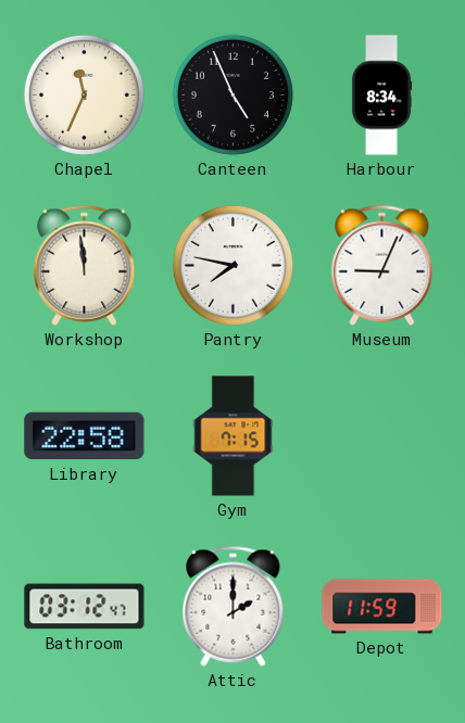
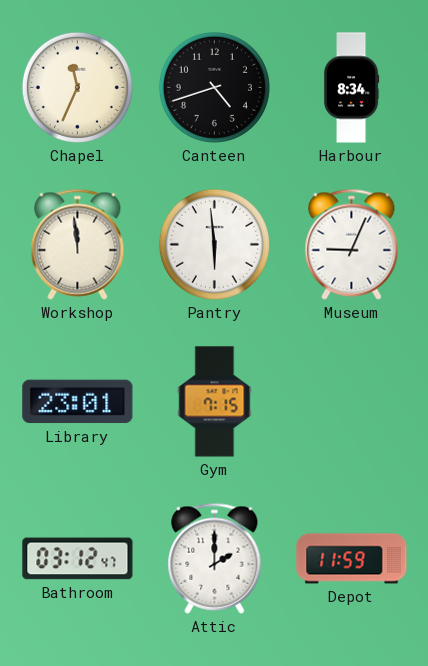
Canteen: 4:56 -> 4:42
Pantry: 7:47 -> 5:59
Library: 22:58 -> 23:01
